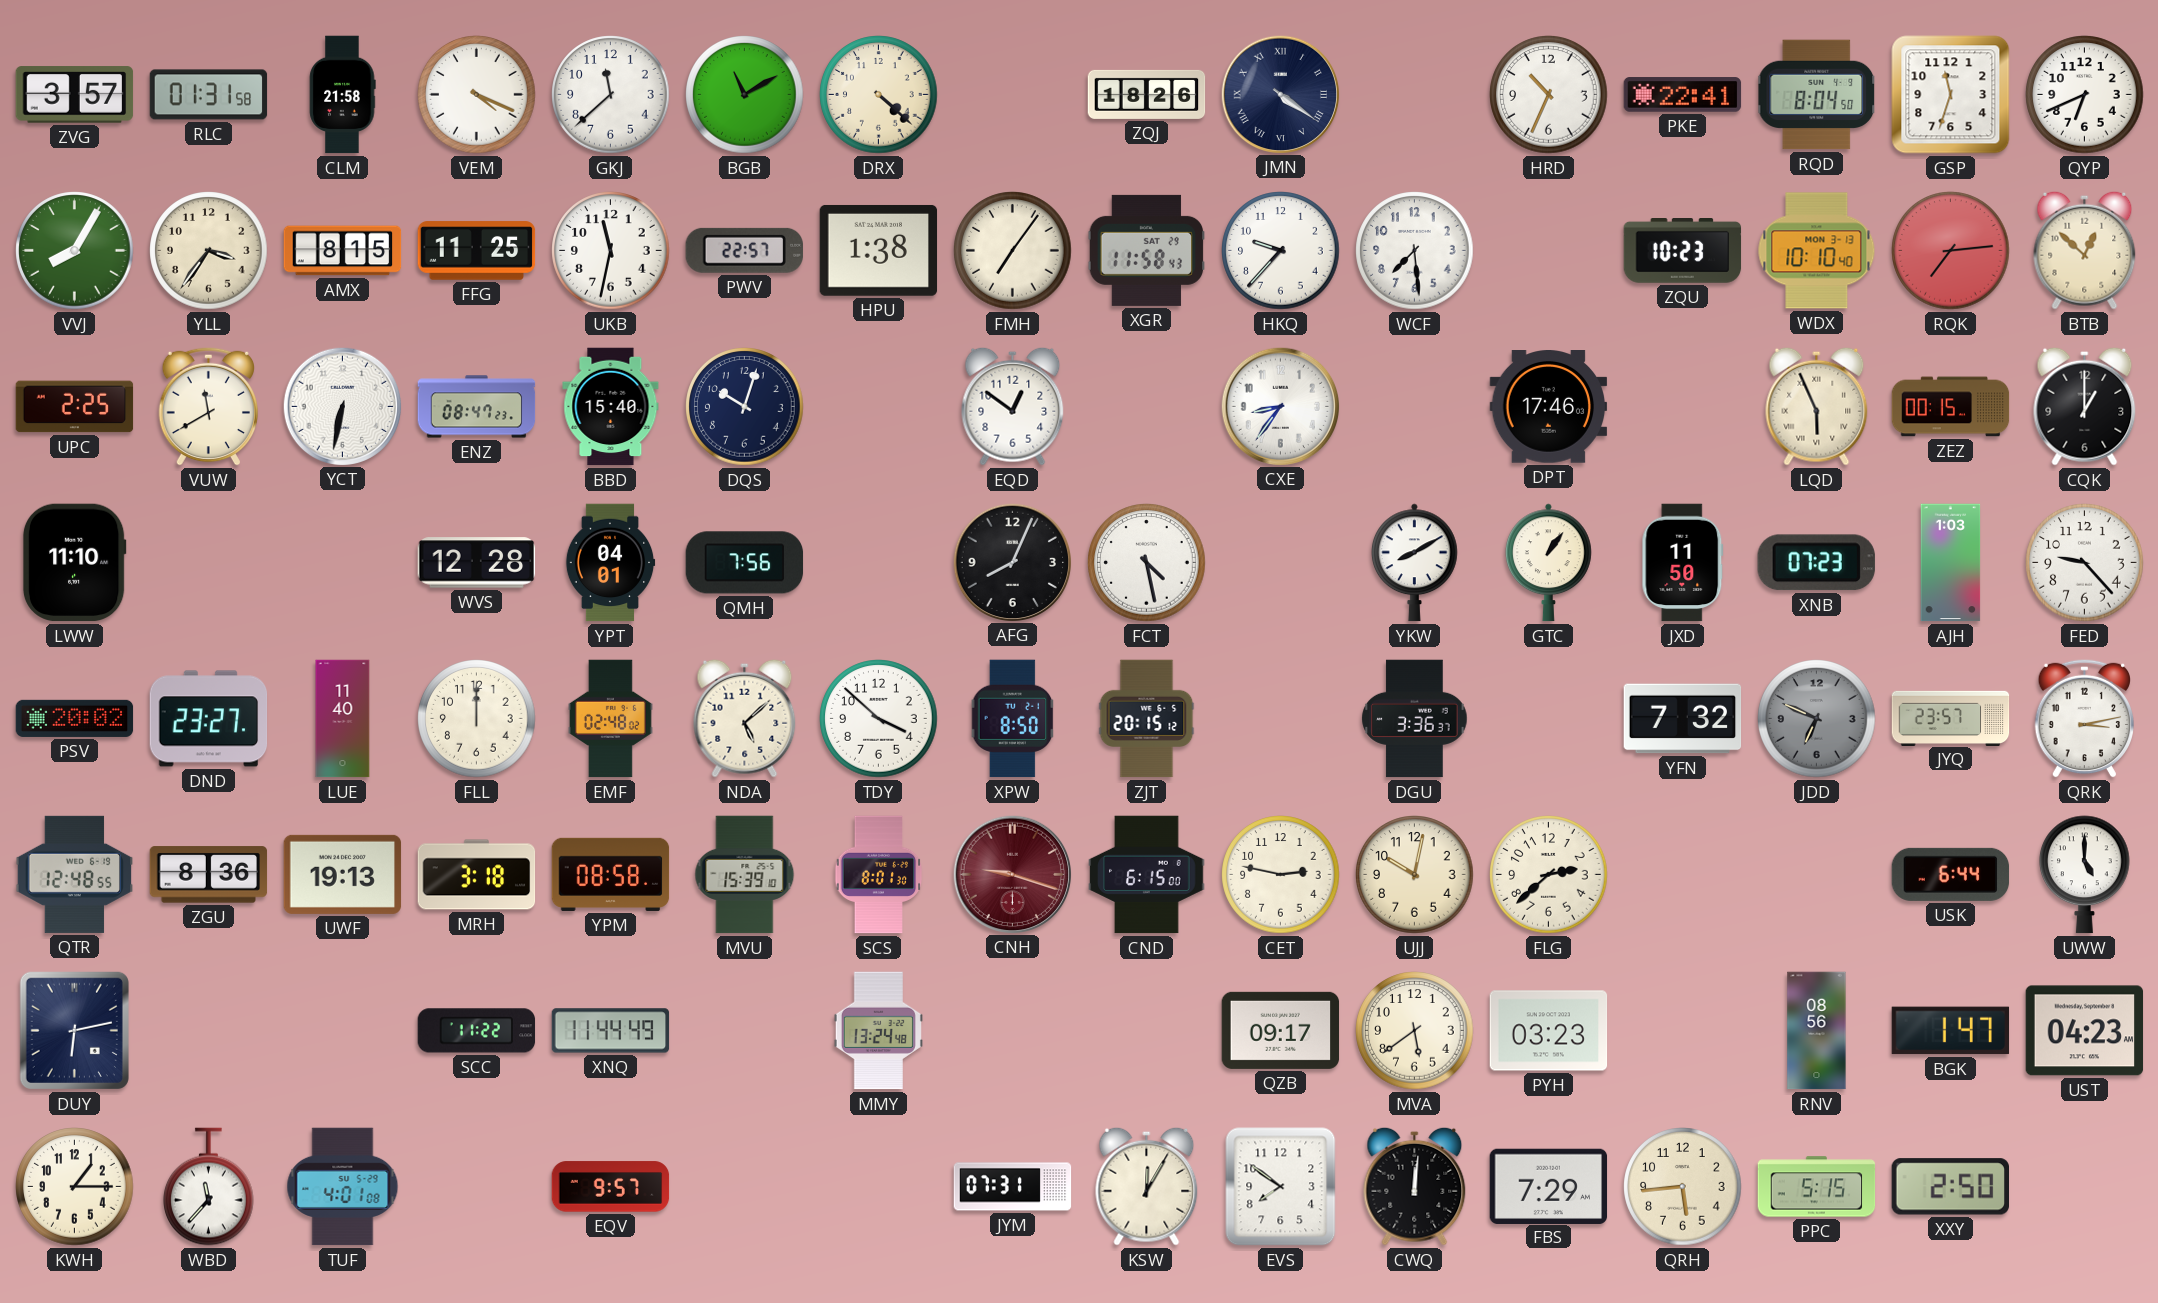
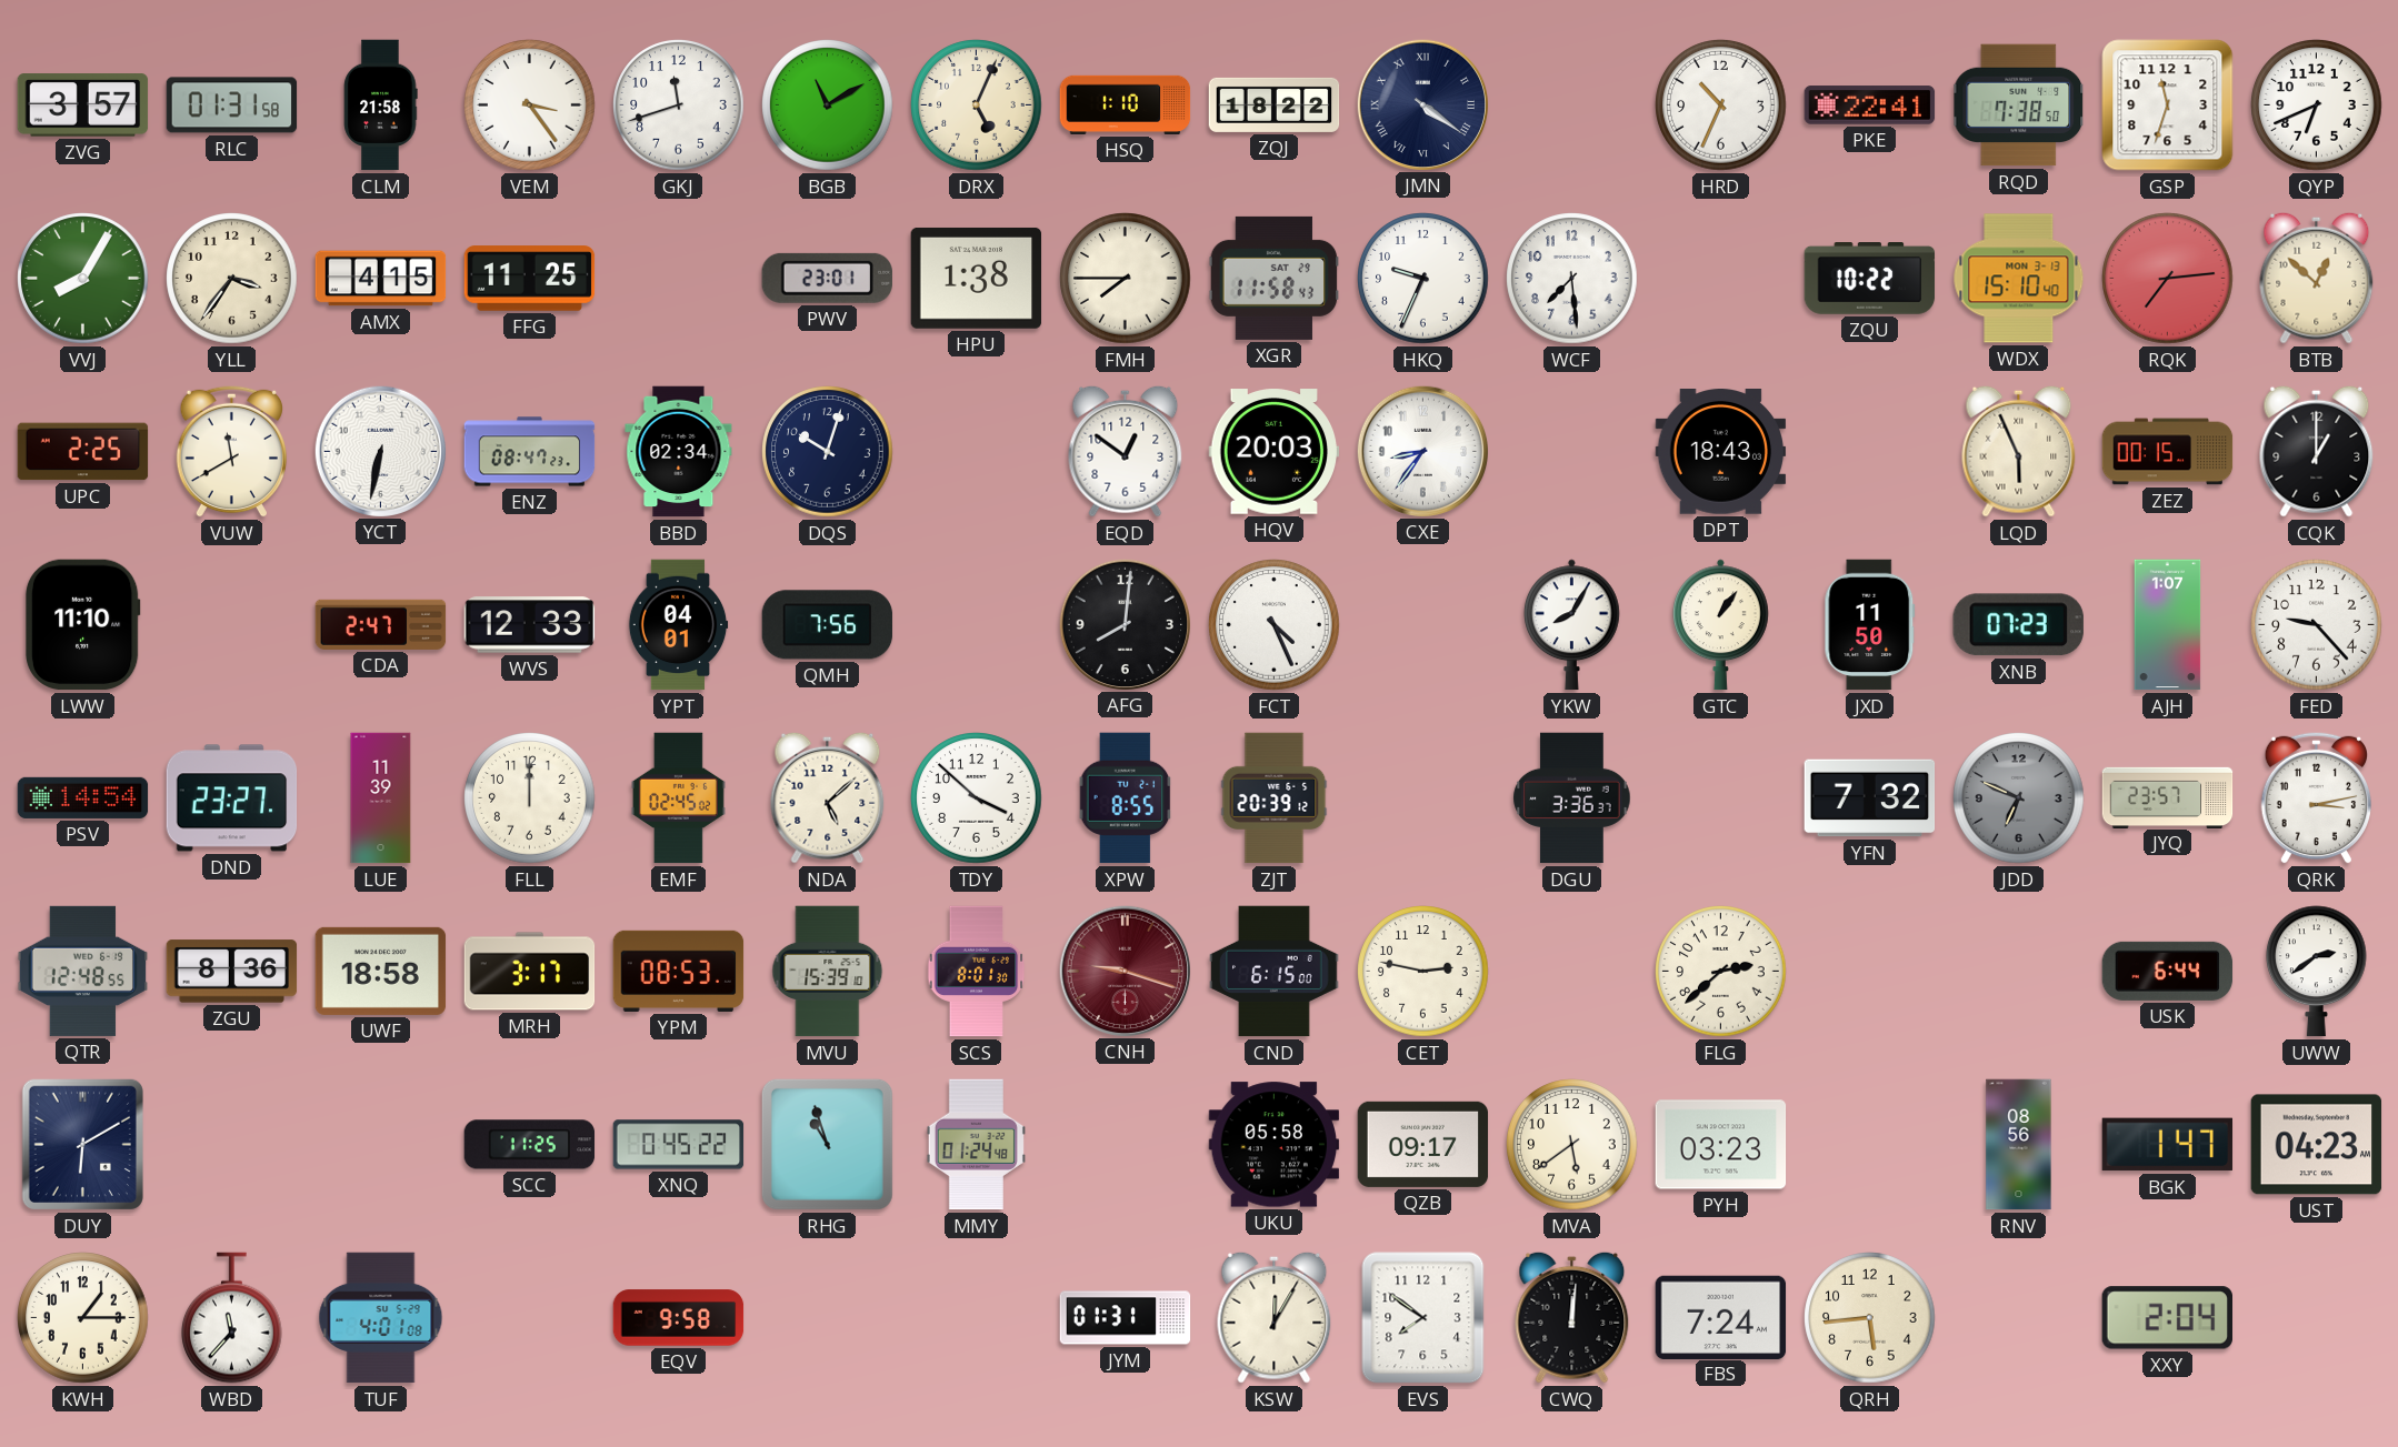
VEM: 4:19 -> 3:24
GKJ: 11:38 -> 11:42
DRX: 4:22 -> 5:04
HSQ: none -> 1:10
ZQJ: 18:26 -> 18:22
RQD: 8:04 -> 7:38
AMX: 8:15 -> 4:15
UKB: 11:32 -> none
PWV: 22:57 -> 23:01
FMH: 7:06 -> 7:45
HKQ: 9:37 -> 9:34
ZQU: 10:23 -> 10:22
WDX: 10:10 -> 15:10
BBD: 15:40 -> 02:34
HQV: none -> 20:03
DPT: 17:46 -> 18:43
CDA: none -> 2:47
WVS: 12:28 -> 12:33
AFG: 8:04 -> 8:01
FCT: 4:28 -> 4:26
YKW: 8:10 -> 8:05
AJH: 1:03 -> 1:07
PSV: 20:02 -> 14:54
LUE: 11:40 -> 11:39
EMF: 02:48 -> 02:45
XPW: 8:50 -> 8:55
ZJT: 20:15 -> 20:39
UWF: 19:13 -> 18:58
MRH: 3:18 -> 3:17
YPM: 08:58 -> 08:53
UJJ: 10:02 -> none
UWW: 5:00 -> 2:39
DUY: 6:13 -> 6:10
SCC: 11:22 -> 11:25
XNQ: 11:44 -> 0:45
RHG: none -> 10:57
MMY: 13:24 -> 01:24
UKU: none -> 05:58
EQV: 9:57 -> 9:58
JYM: 07:31 -> 01:31
FBS: 7:29 -> 7:24
PPC: 5:15 -> none
XXY: 2:50 -> 2:04
